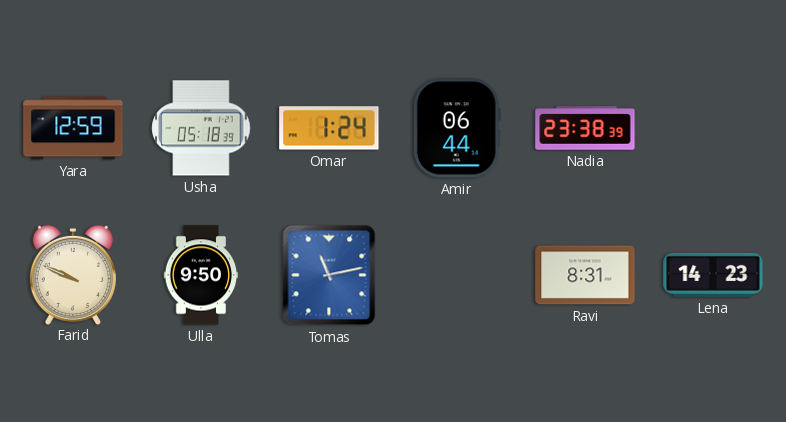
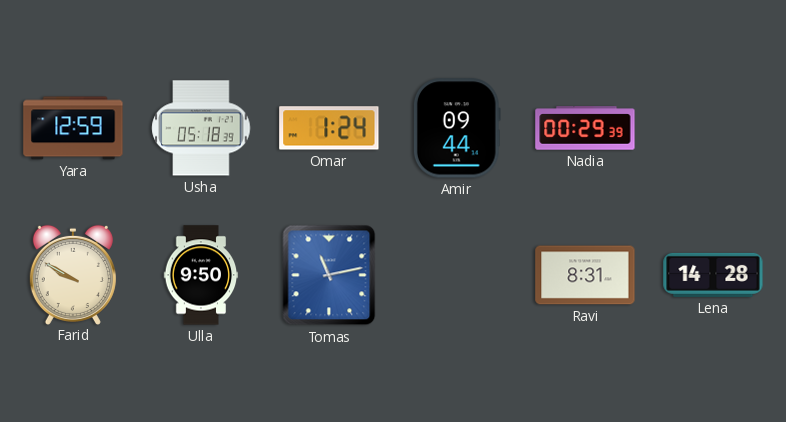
Amir: 06:44 -> 09:44
Nadia: 23:38 -> 00:29
Farid: 9:49 -> 9:50
Lena: 14:23 -> 14:28
